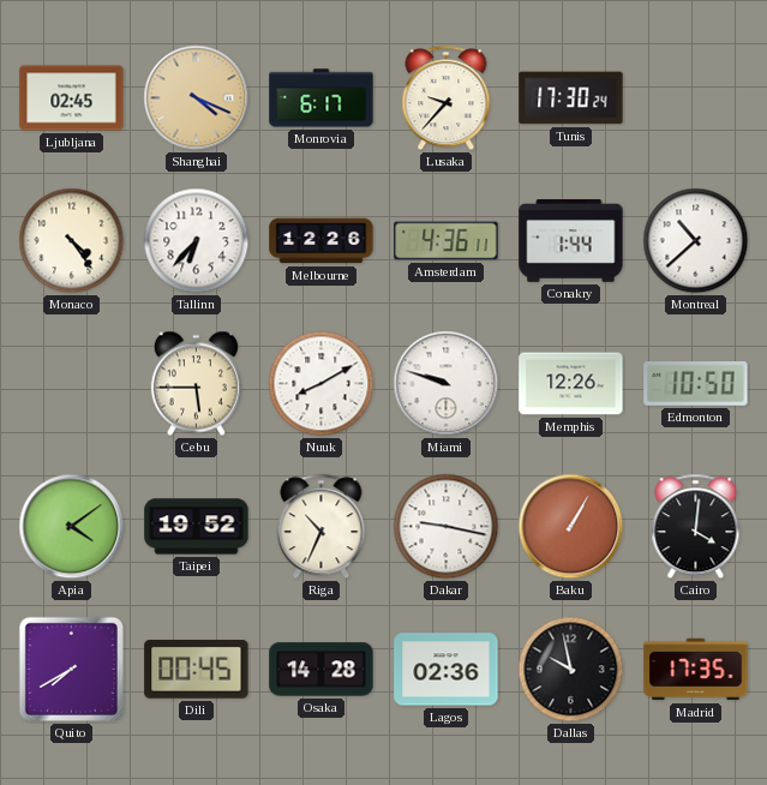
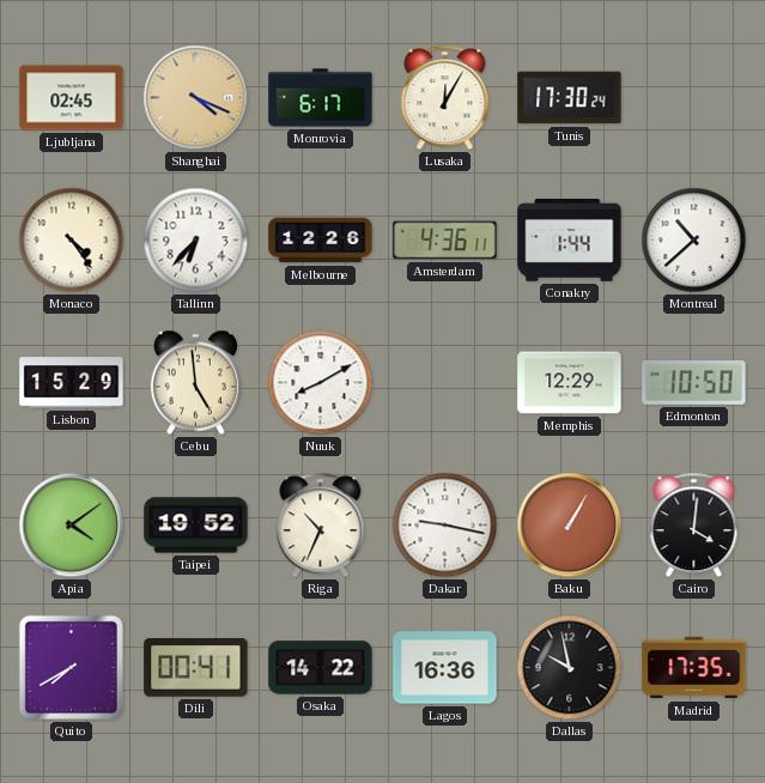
Lusaka: 9:37 -> 12:05
Lisbon: none -> 15:29
Cebu: 5:45 -> 4:59
Miami: 9:48 -> none
Memphis: 12:26 -> 12:29
Dili: 00:45 -> 00:41
Osaka: 14:28 -> 14:22
Lagos: 02:36 -> 16:36
